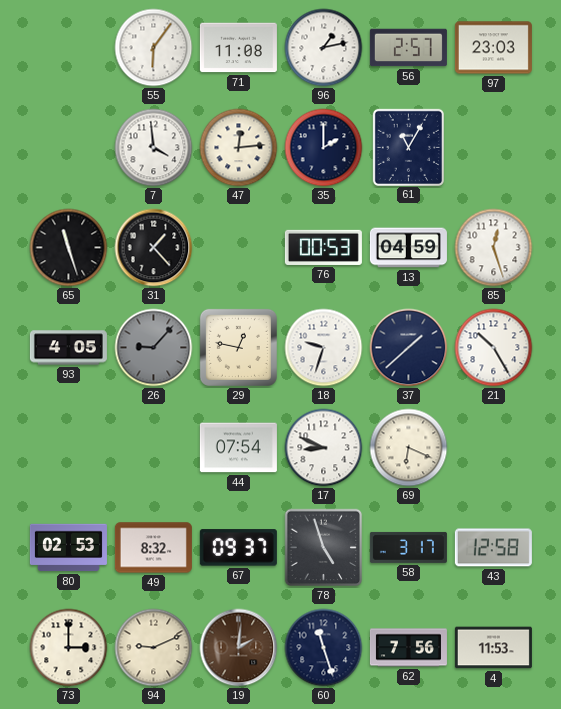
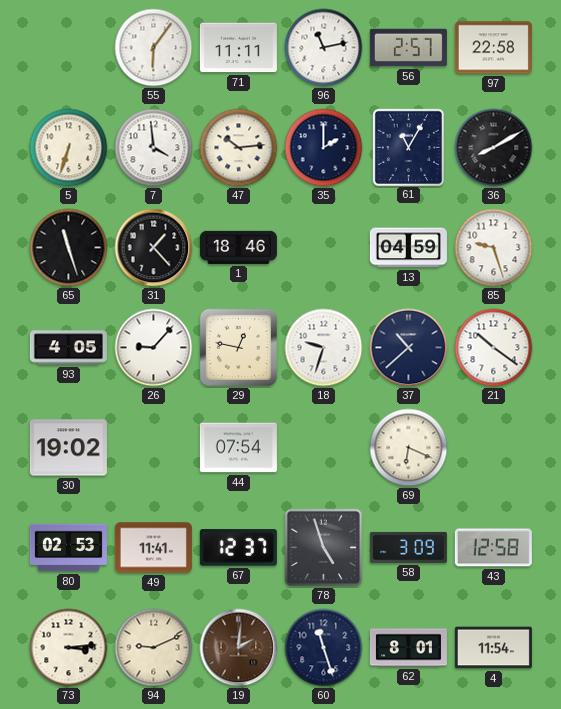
71: 11:08 -> 11:11
96: 1:13 -> 11:13
97: 23:03 -> 22:58
5: none -> 6:33
47: 12:14 -> 10:14
36: none -> 8:10
1: none -> 18:46
76: 00:53 -> none
85: 12:27 -> 9:27
26 dial: grey -> white
37: 1:38 -> 10:38
21: 10:25 -> 10:21
30: none -> 19:02
17: 8:49 -> none
49: 8:32 -> 11:41
67: 09:37 -> 12:37
58: 3:17 -> 3:09
73: 3:00 -> 3:14
62: 7:56 -> 8:01
4: 11:53 -> 11:54
